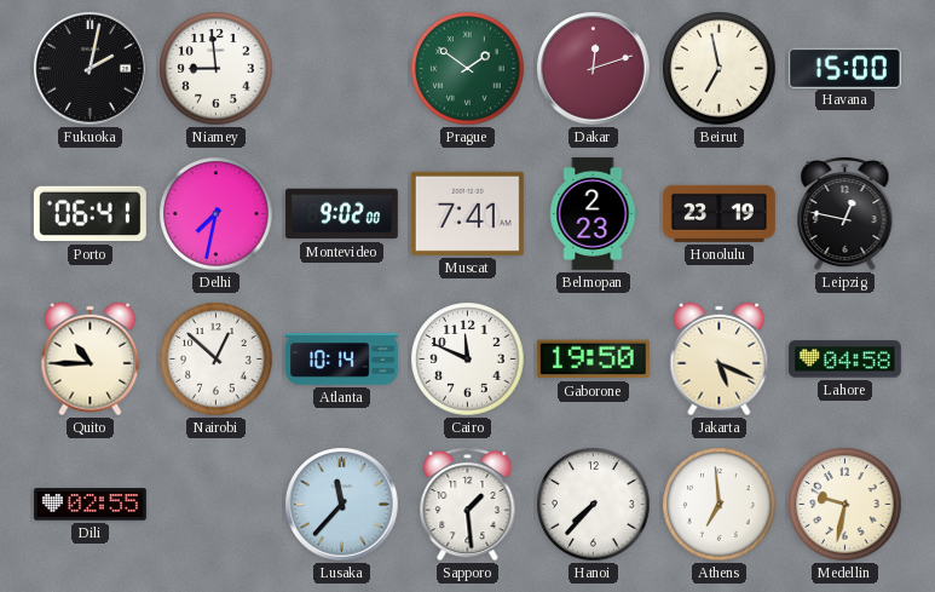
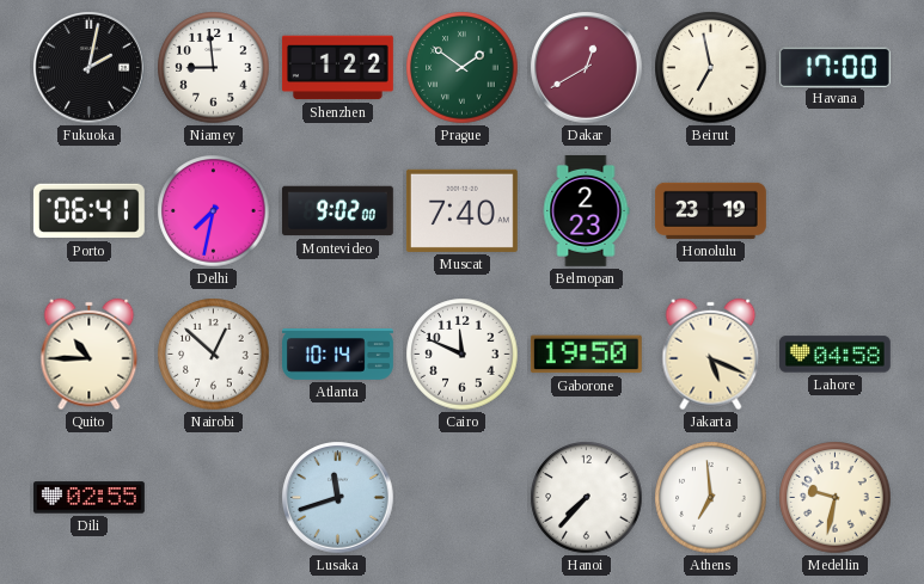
Shenzhen: none -> 1:22
Dakar: 12:12 -> 12:40
Havana: 15:00 -> 17:00
Muscat: 7:41 -> 7:40
Leipzig: 12:47 -> none
Lusaka: 11:37 -> 11:42
Sapporo: 1:29 -> none
